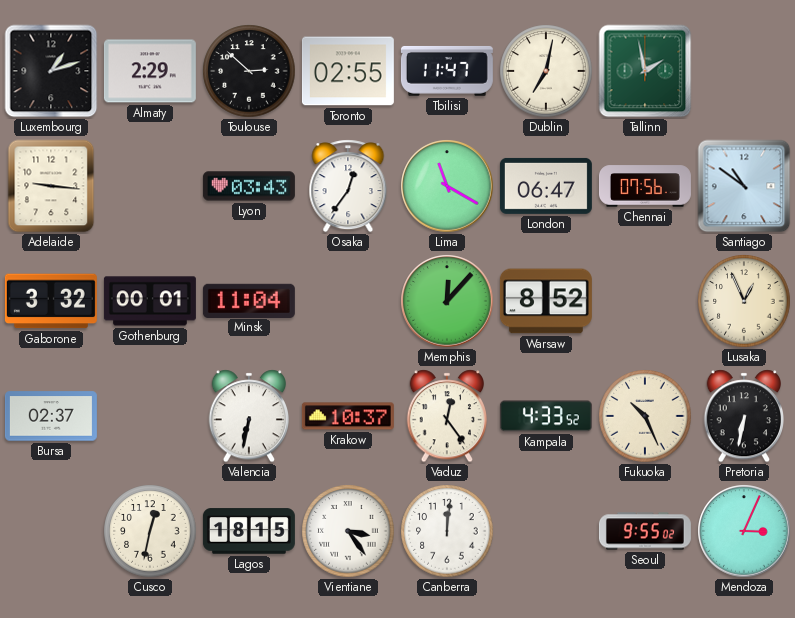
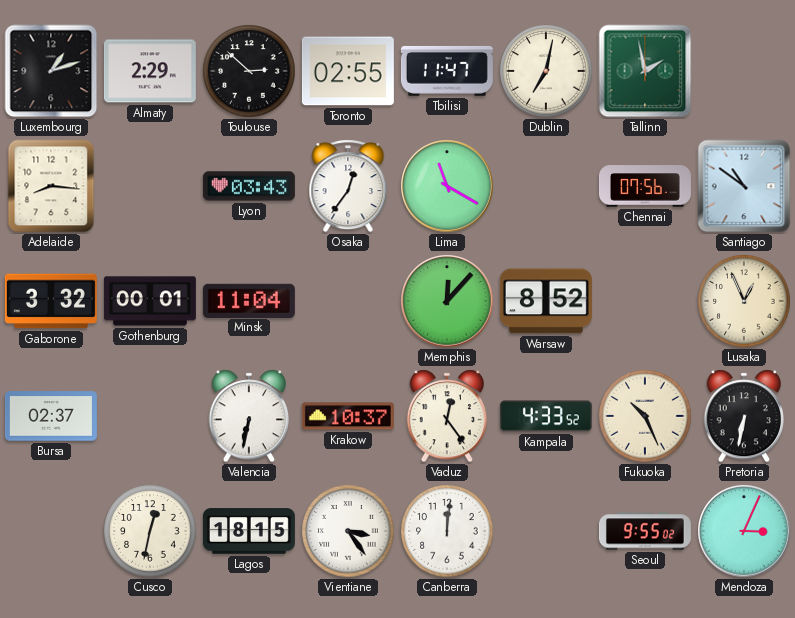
Adelaide: 9:16 -> 8:16
London: 06:47 -> none
